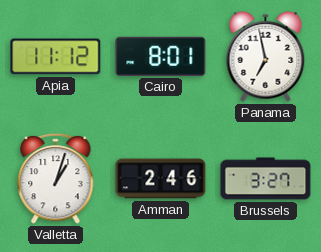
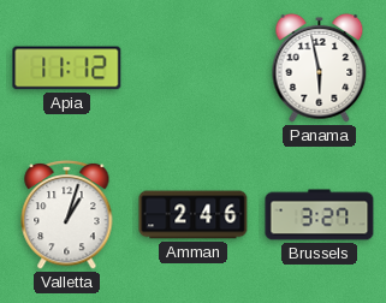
Cairo: 8:01 -> none
Panama: 6:58 -> 5:58
